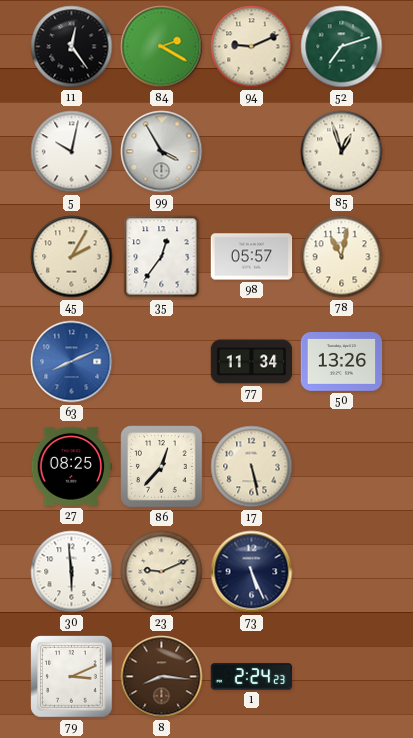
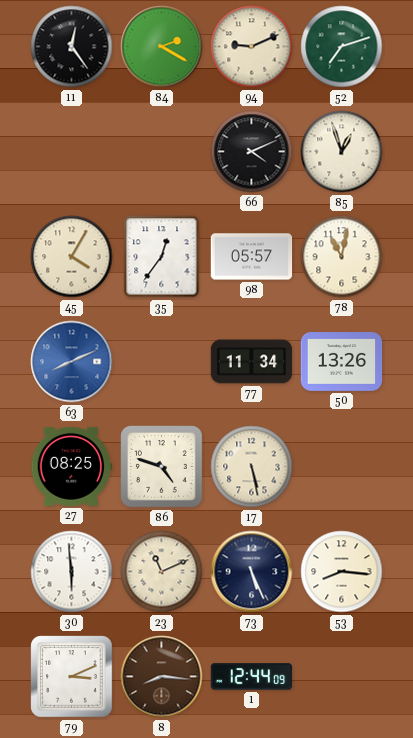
5: 10:02 -> none
99: 3:55 -> none
66: none -> 4:11
45: 2:05 -> 4:05
86: 12:37 -> 4:48
23: 9:11 -> 11:11
53: none -> 8:16
1: 2:24 -> 12:44
